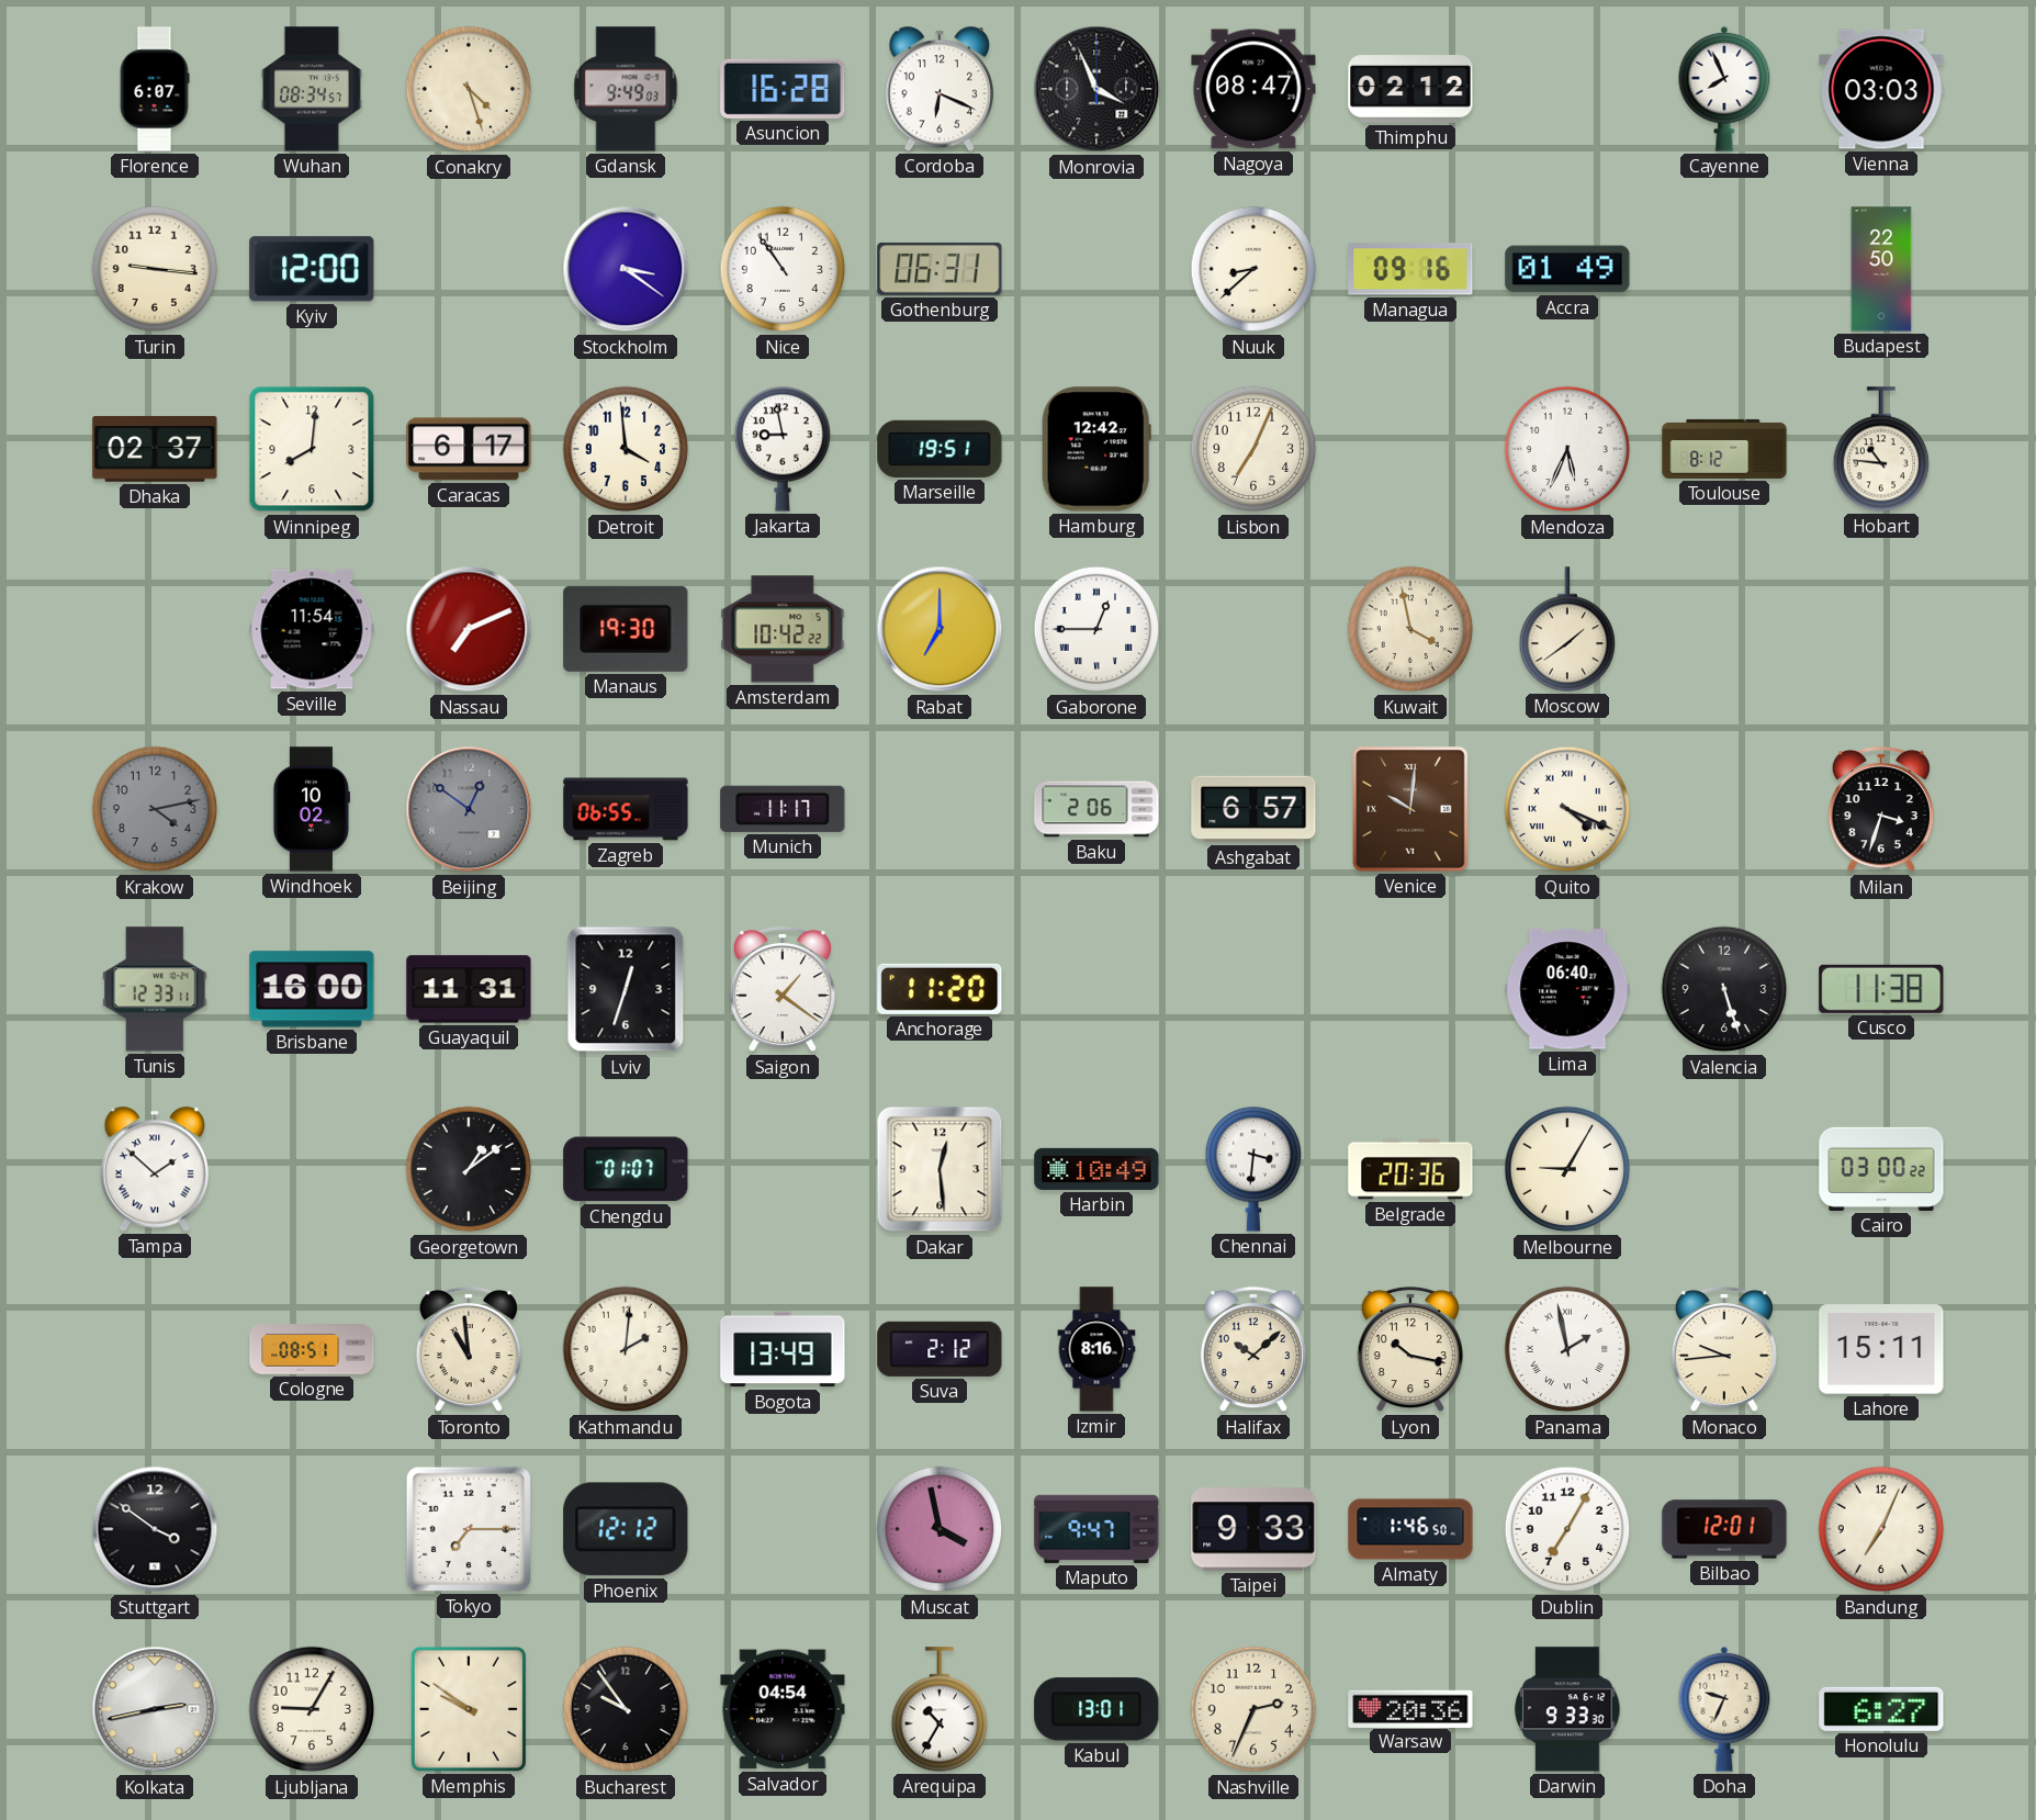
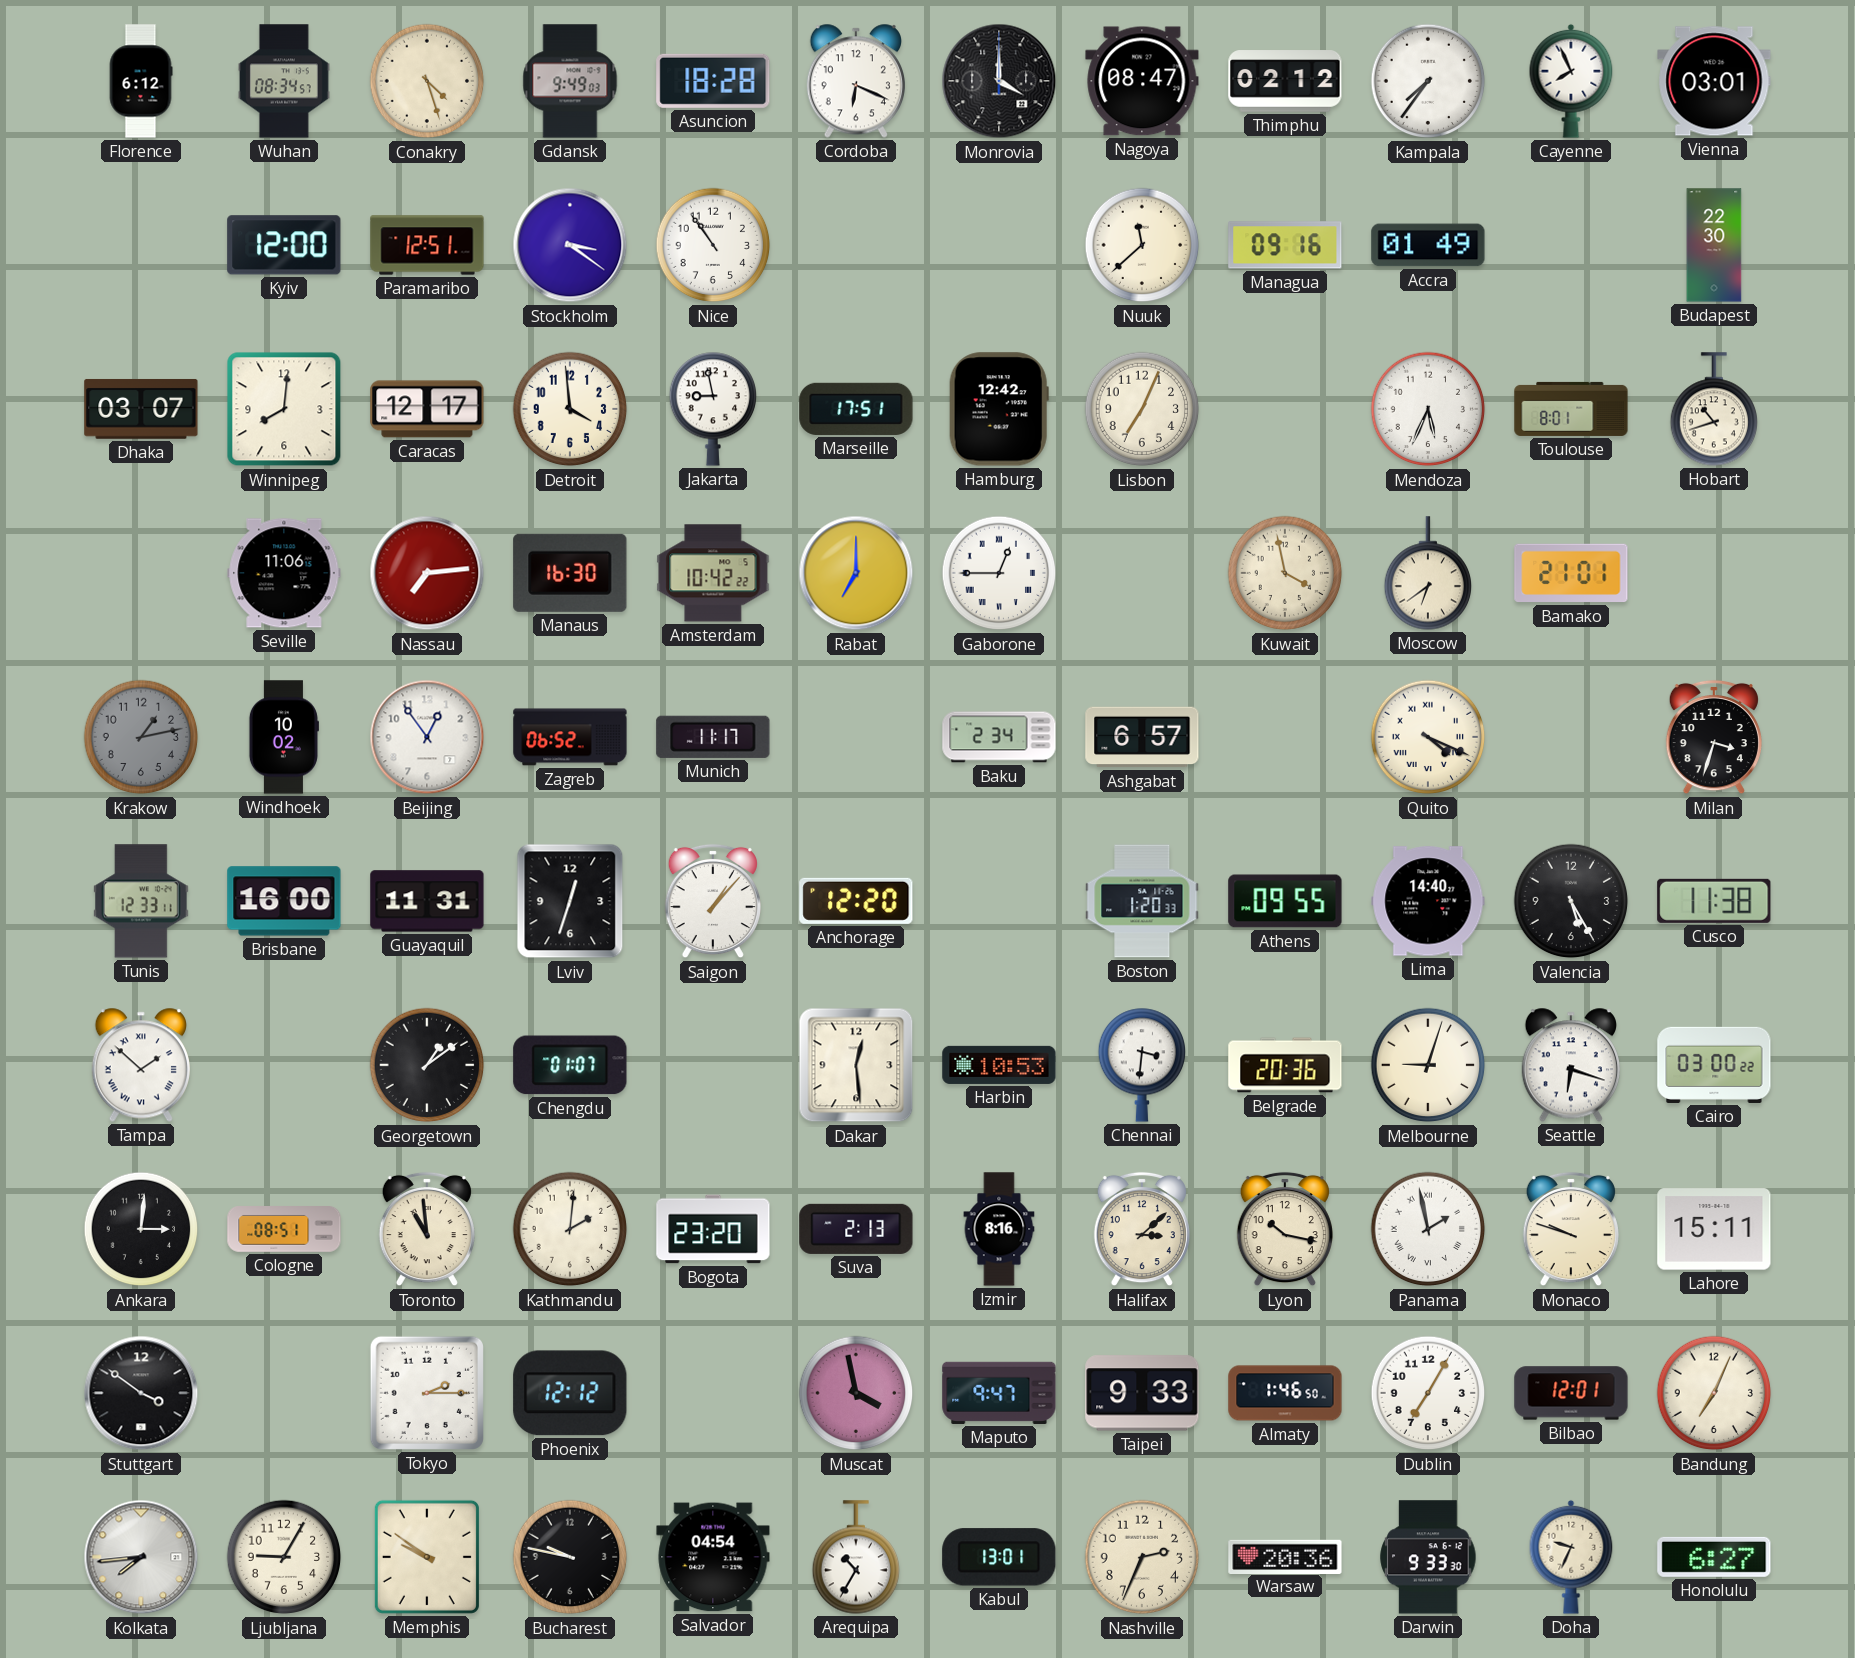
Florence: 6:07 -> 6:12
Asuncion: 16:28 -> 18:28
Monrovia: 3:56 -> 4:00
Kampala: none -> 7:36
Vienna: 03:03 -> 03:01
Turin: 9:16 -> none
Paramaribo: none -> 12:51
Gothenburg: 06:31 -> none
Nuuk: 8:38 -> 11:38
Budapest: 22:50 -> 22:30
Dhaka: 02:37 -> 03:07
Caracas: 6:17 -> 12:17
Marseille: 19:51 -> 17:51
Toulouse: 8:12 -> 8:01
Hobart: 10:46 -> 10:42
Seville: 11:54 -> 11:06
Nassau: 7:11 -> 7:14
Manaus: 19:30 -> 16:30
Moscow: 1:39 -> 6:39
Bamako: none -> 21:01
Krakow: 4:13 -> 1:13
Beijing: 12:51 -> 12:54
Beijing dial: grey -> white
Zagreb: 06:55 -> 06:52
Baku: 2:06 -> 2:34
Venice: 10:01 -> none
Saigon: 1:21 -> 1:07
Anchorage: 11:20 -> 12:20
Boston: none -> 1:20
Athens: none -> 09:55
Lima: 06:40 -> 14:40
Valencia: 5:27 -> 5:25
Harbin: 10:49 -> 10:53
Melbourne: 9:05 -> 9:03
Seattle: none -> 6:18
Ankara: none -> 3:01
Bogota: 13:49 -> 23:20
Suva: 2:12 -> 2:13
Halifax: 10:08 -> 3:08
Monaco: 9:44 -> 9:48
Tokyo: 7:15 -> 2:15
Kolkata: 2:43 -> 7:44
Bucharest: 9:54 -> 9:47
